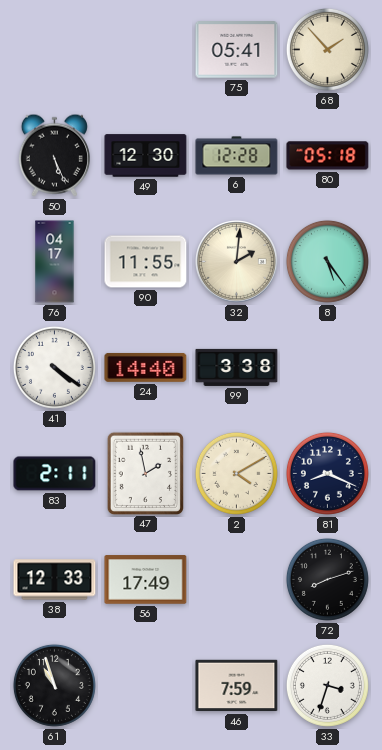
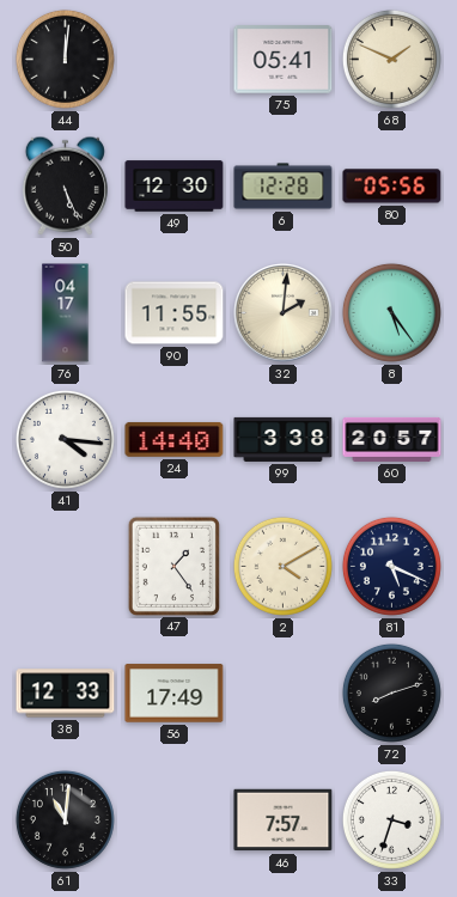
44: none -> 12:01
68: 1:53 -> 1:49
80: 05:18 -> 05:56
41: 4:21 -> 4:16
60: none -> 20:57
83: 2:11 -> none
47: 1:58 -> 1:24
81: 8:19 -> 5:19
61: 10:57 -> 11:01
46: 7:59 -> 7:57
